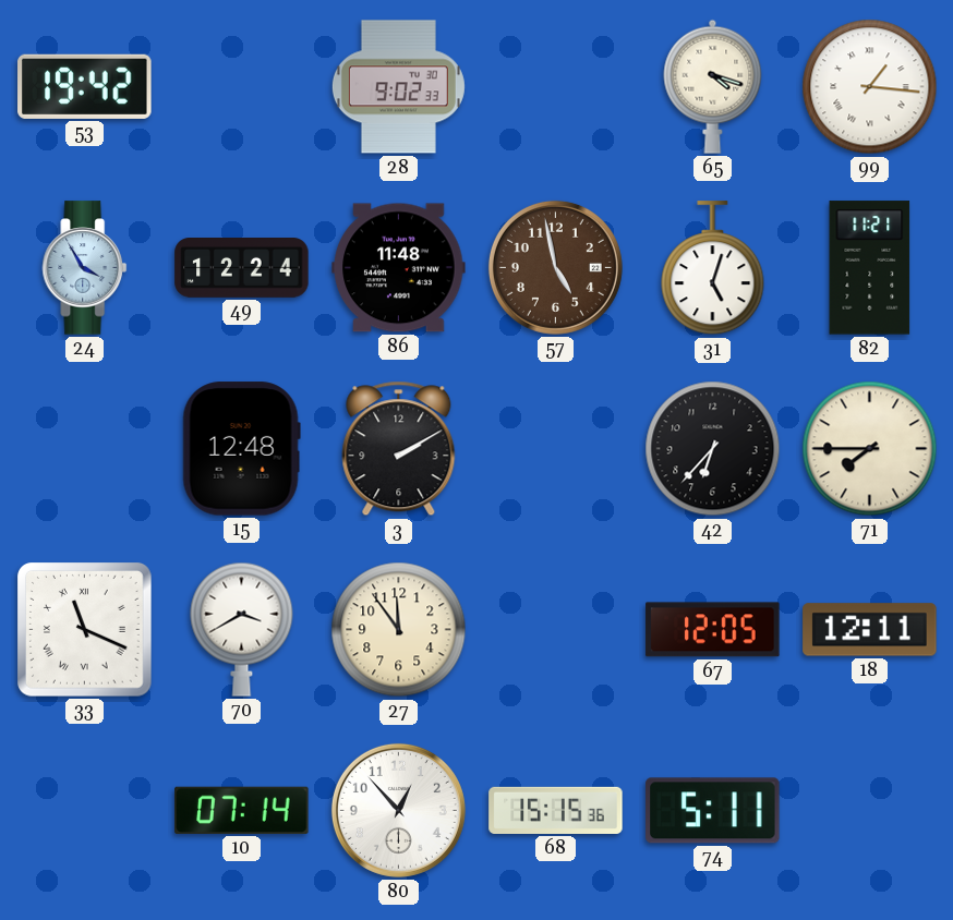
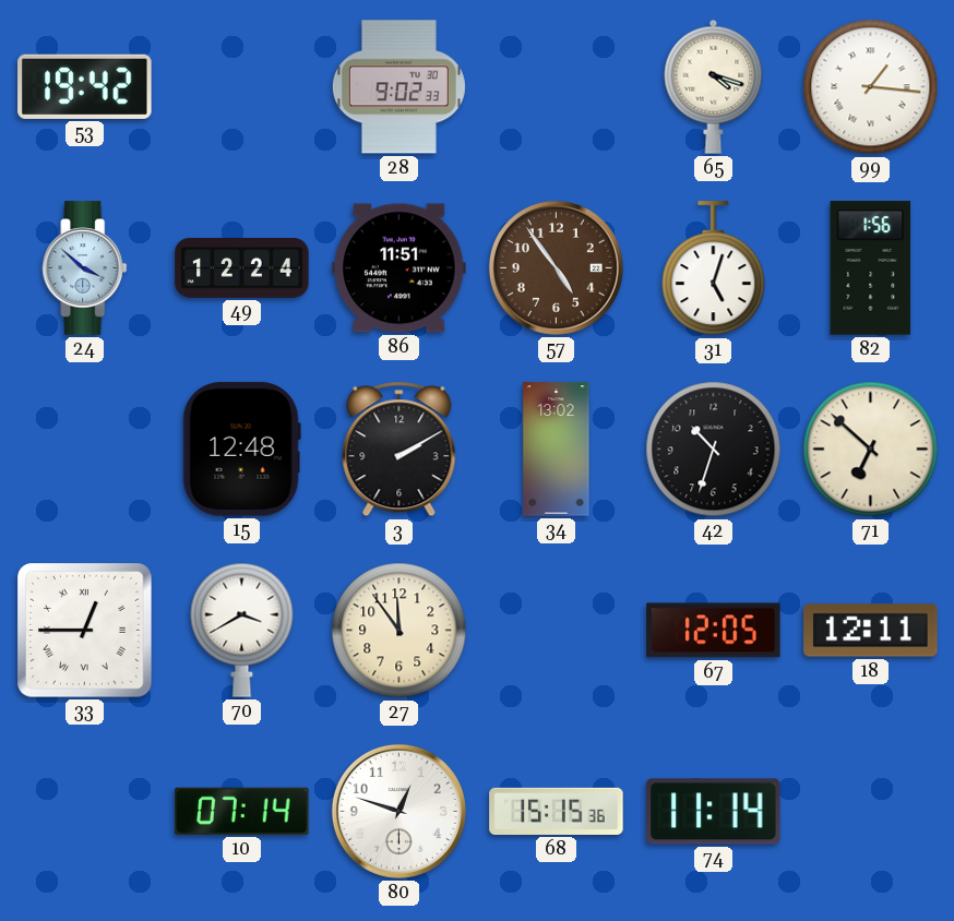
24: 3:55 -> 3:52
86: 11:48 -> 11:51
57: 4:58 -> 4:54
82: 11:21 -> 1:56
34: none -> 13:02
42: 6:37 -> 10:33
71: 7:45 -> 6:52
33: 11:19 -> 12:45
80: 12:53 -> 12:48
74: 5:11 -> 11:14
